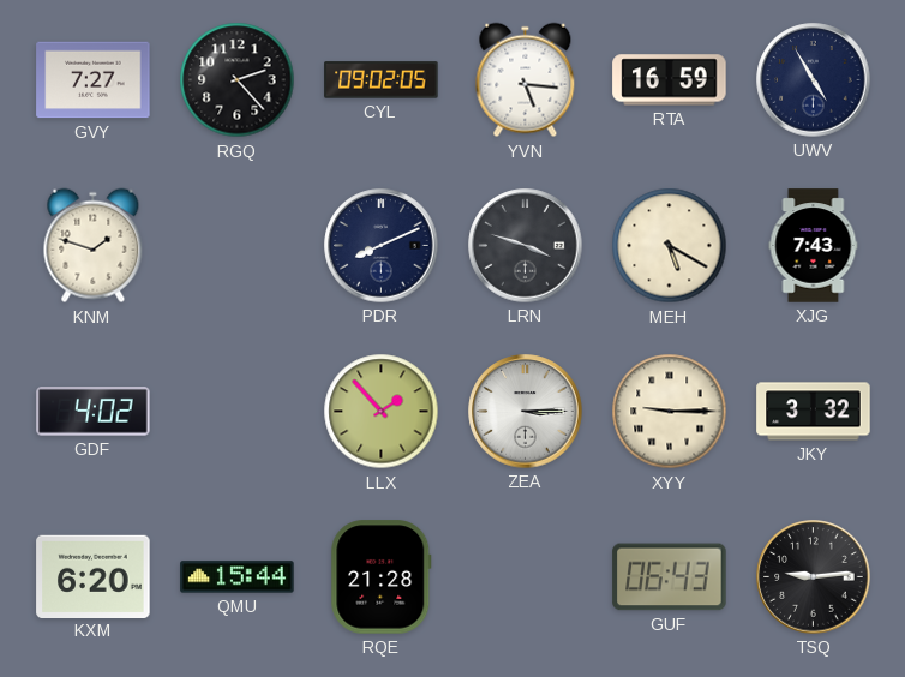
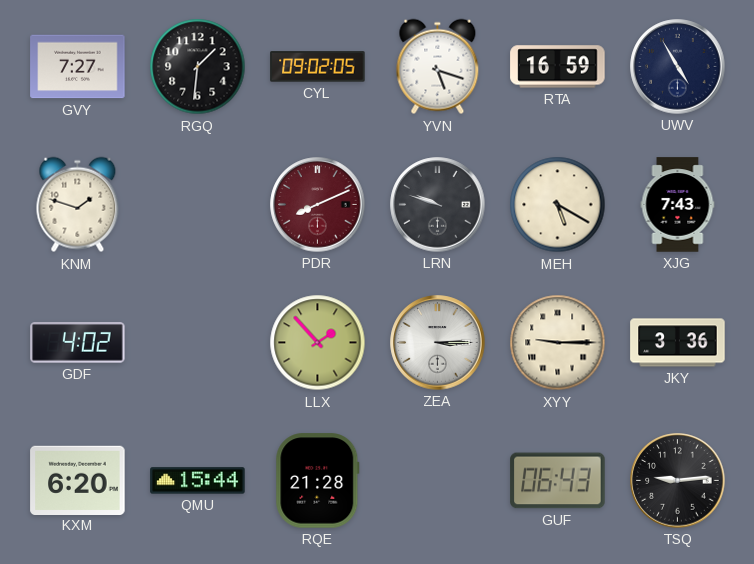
RGQ: 2:23 -> 1:31
YVN: 5:16 -> 5:18
PDR dial: navy -> burgundy
LRN: 3:48 -> 9:48
JKY: 3:32 -> 3:36
